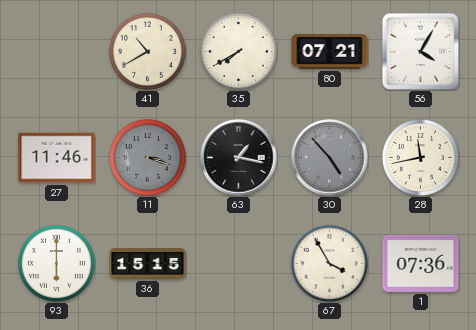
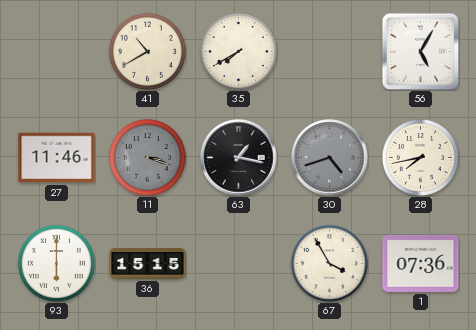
80: 07:21 -> none
56: 4:05 -> 5:05
30: 4:53 -> 4:42
28: 11:43 -> 7:43
